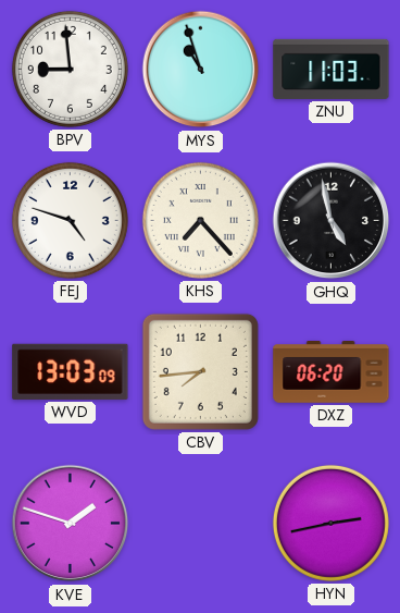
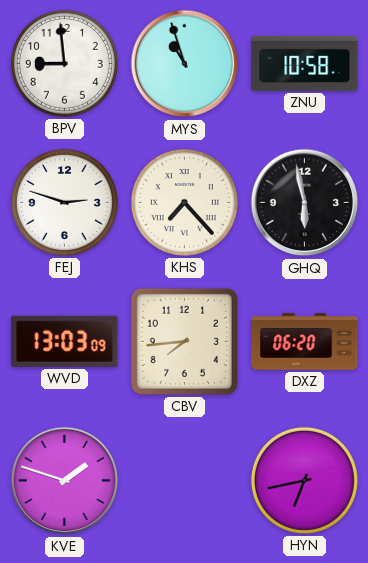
ZNU: 11:03 -> 10:58
FEJ: 4:48 -> 2:48
GHQ: 4:58 -> 5:58
HYN: 2:43 -> 6:43
